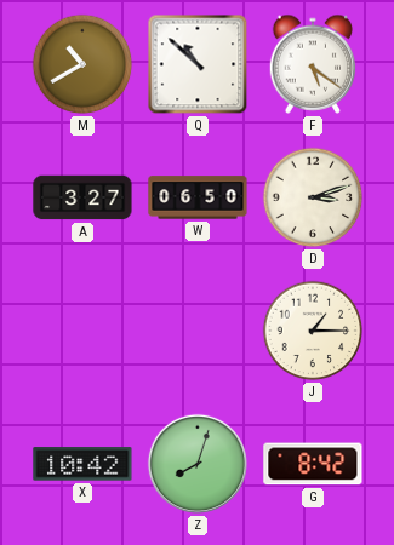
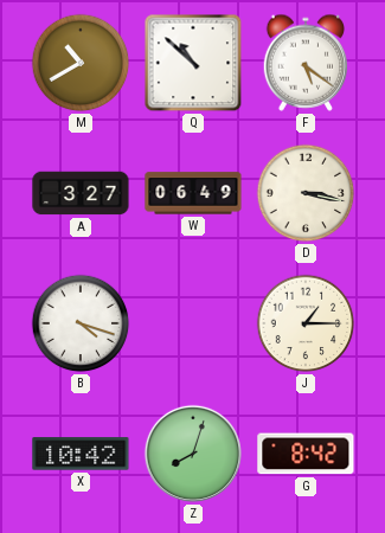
W: 06:50 -> 06:49
D: 3:12 -> 3:17
B: none -> 4:18
